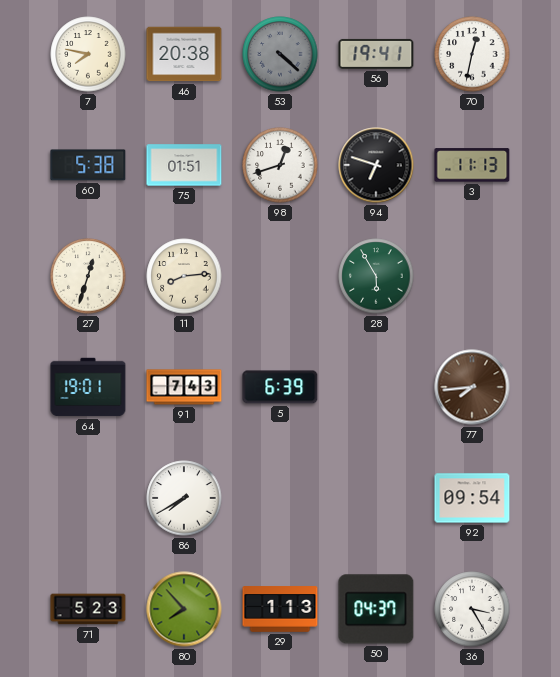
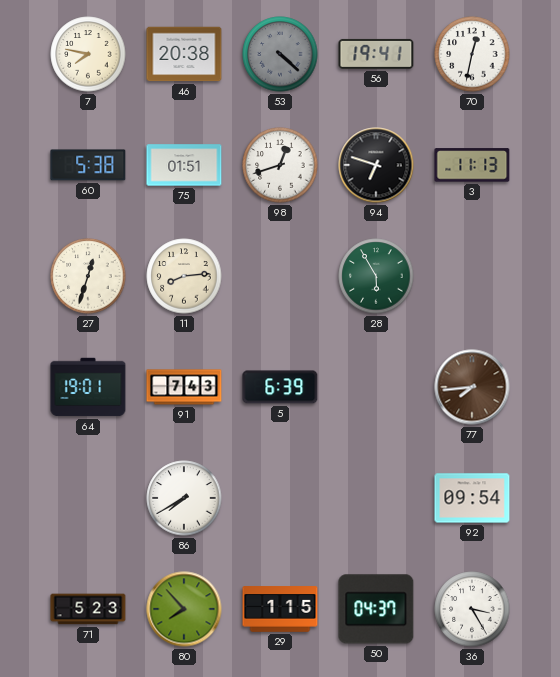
29: 1:13 -> 1:15
